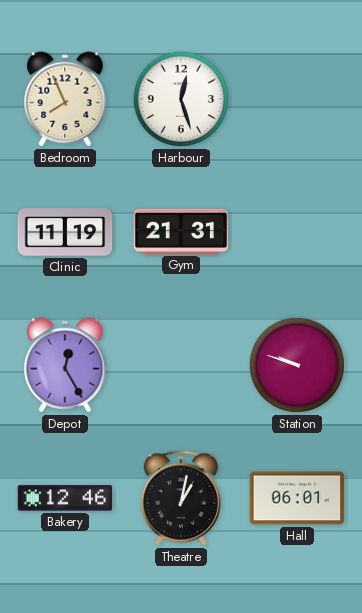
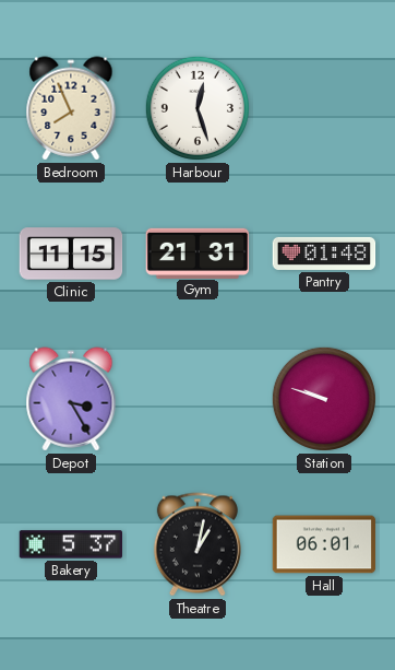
Clinic: 11:19 -> 11:15
Pantry: none -> 01:48
Depot: 12:25 -> 3:25
Bakery: 12:46 -> 5:37
